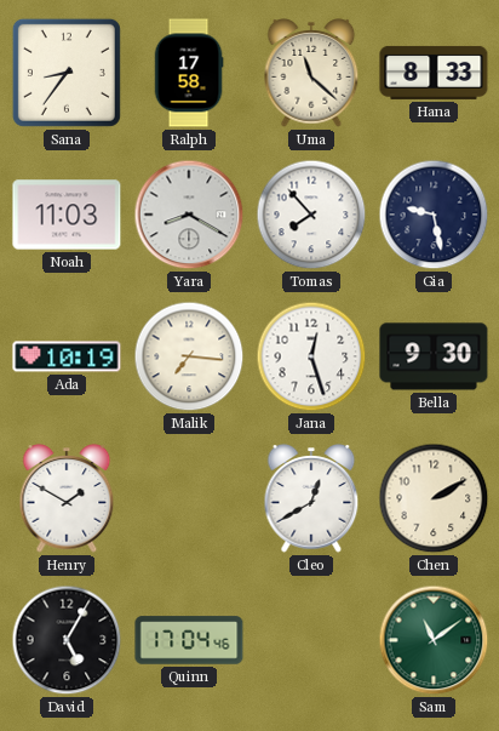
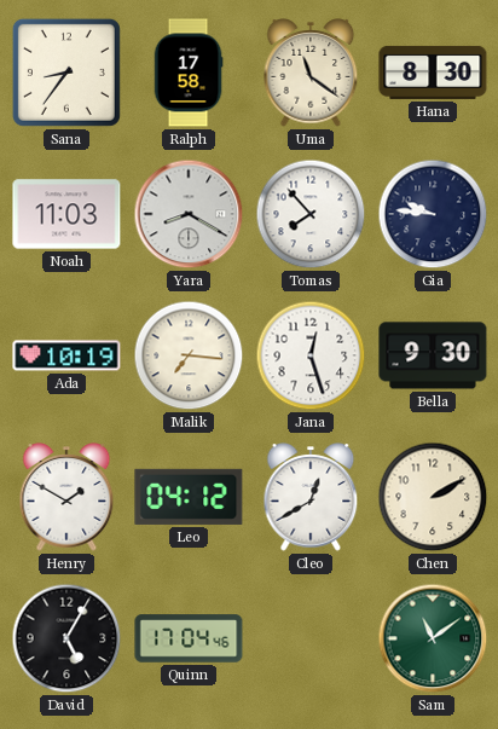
Uma: 11:22 -> 11:21
Hana: 8:33 -> 8:30
Gia: 9:28 -> 9:46
Leo: none -> 04:12
